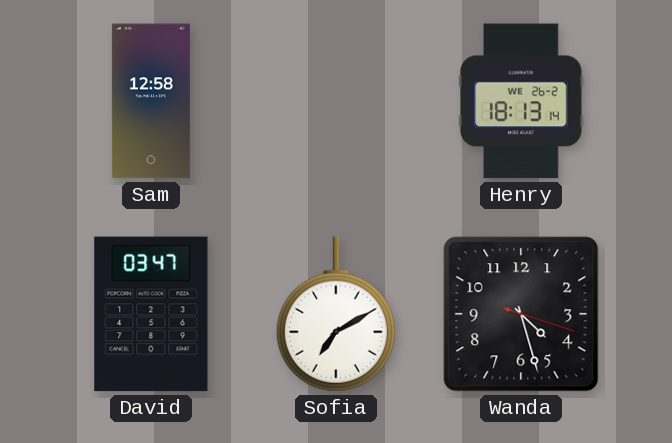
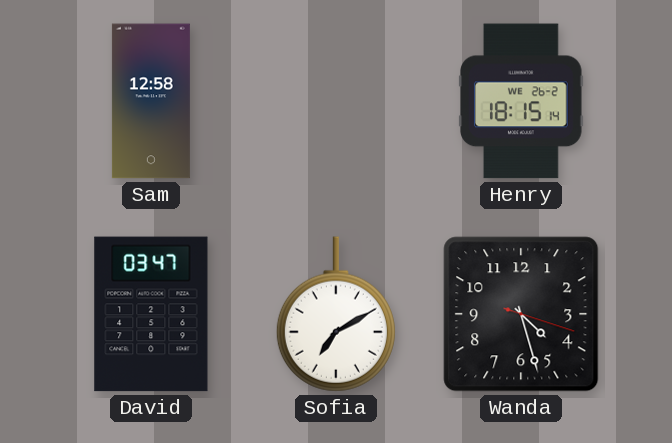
Henry: 18:13 -> 18:15
